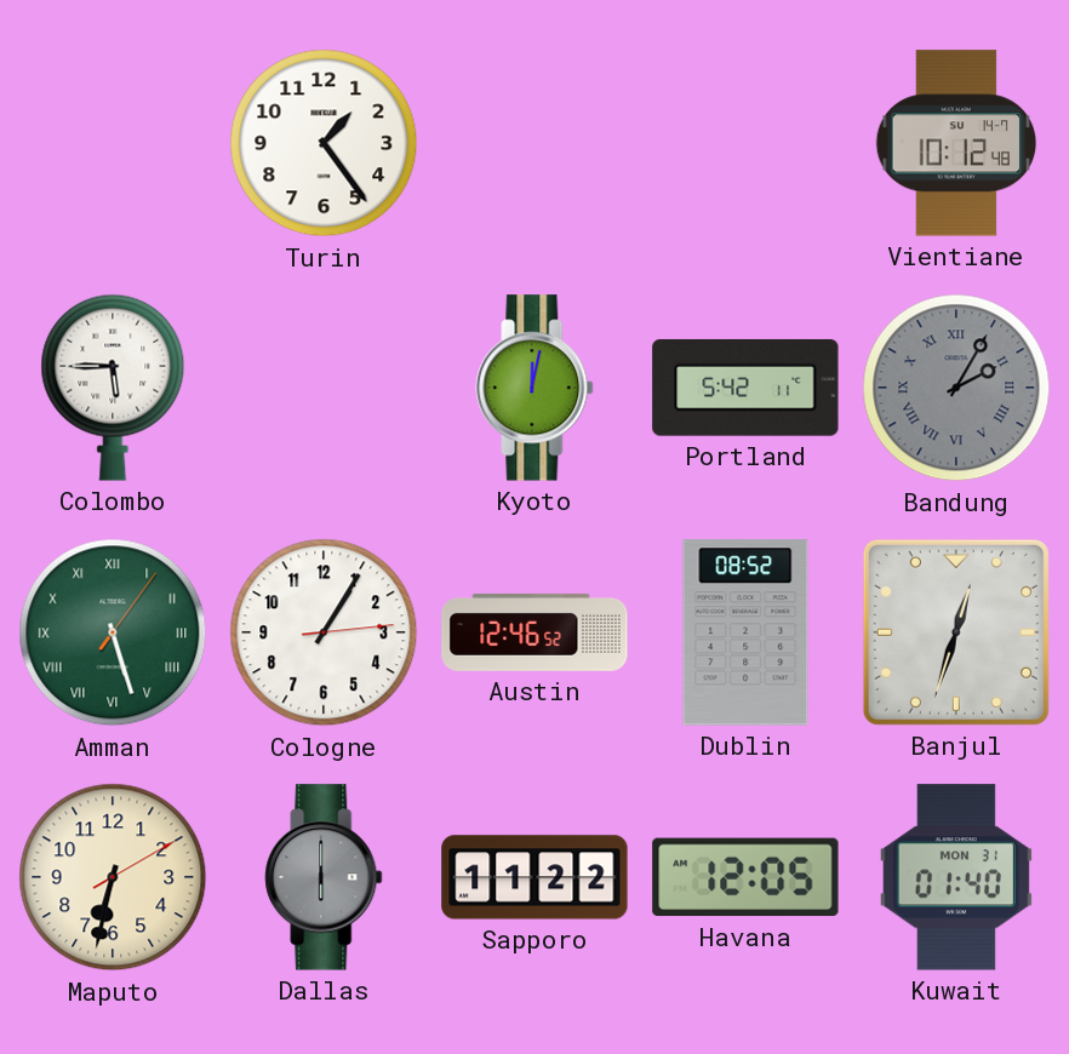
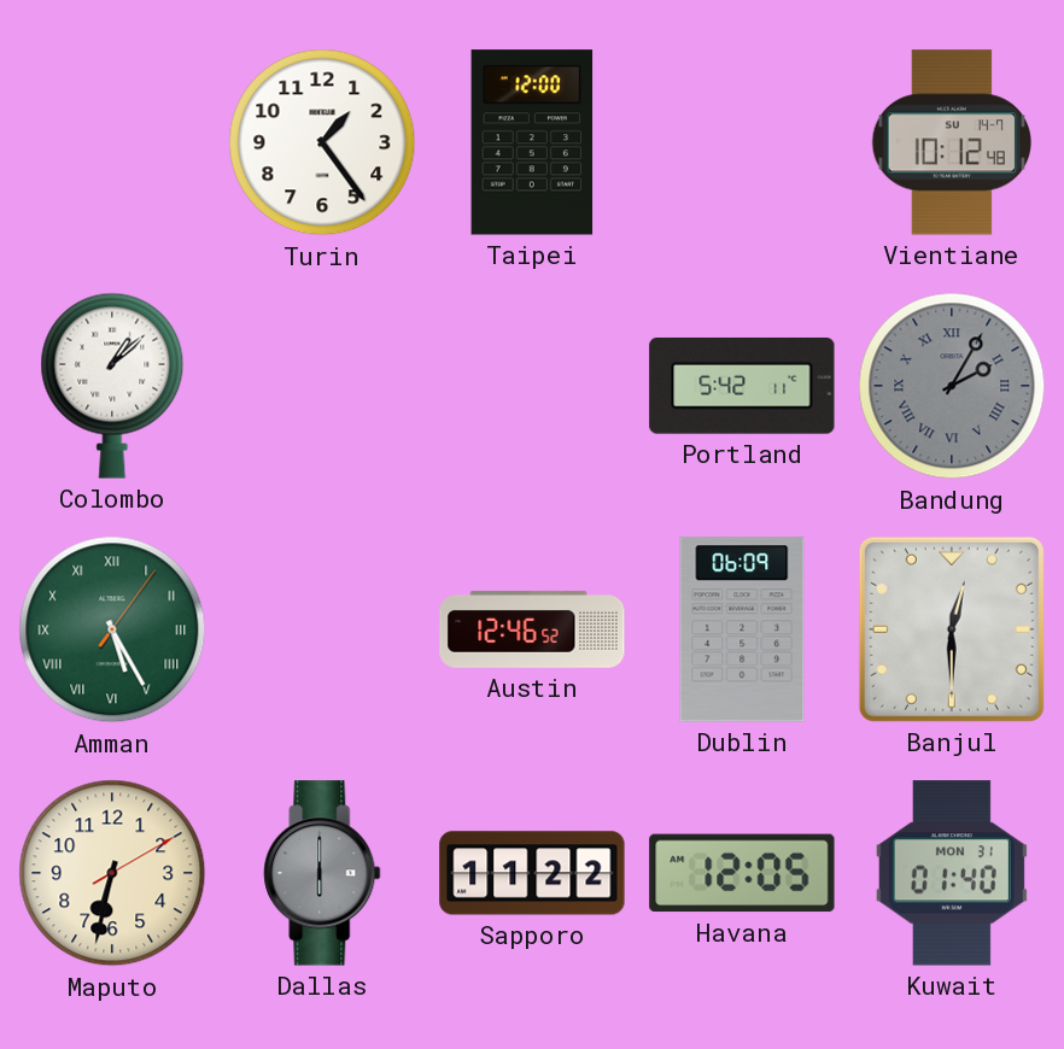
Taipei: none -> 12:00
Colombo: 5:45 -> 1:08
Kyoto: 12:02 -> none
Amman: 5:27 -> 5:25
Cologne: 1:05 -> none
Dublin: 08:52 -> 06:09
Banjul: 12:33 -> 12:30
